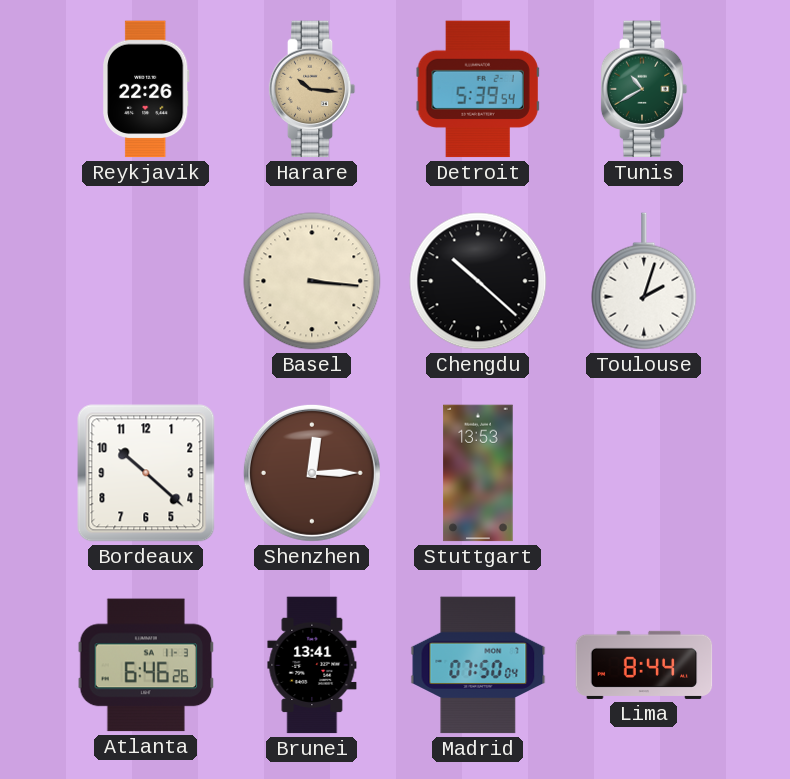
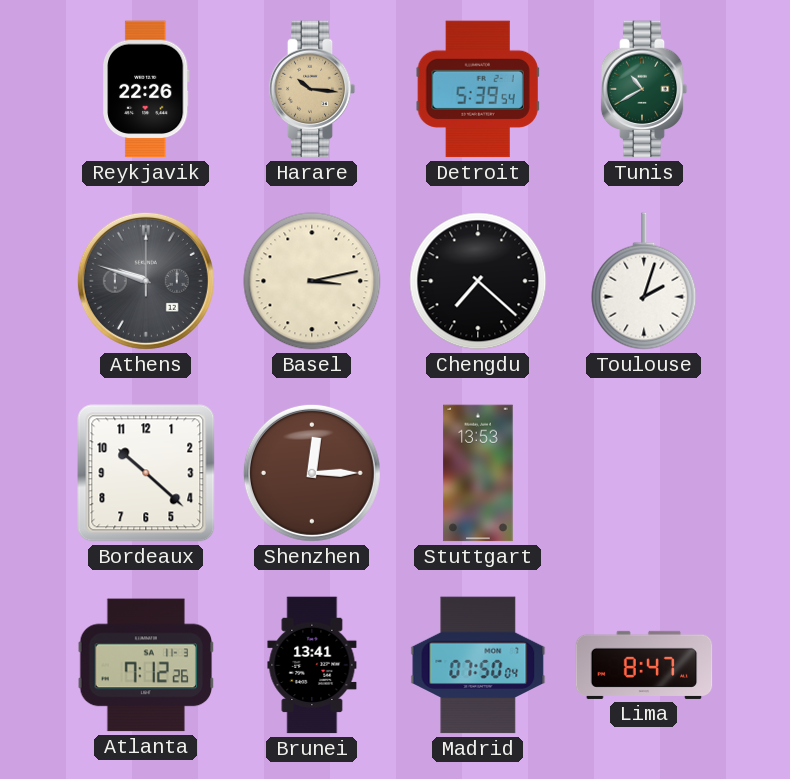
Athens: none -> 9:48
Basel: 3:16 -> 3:13
Chengdu: 10:22 -> 7:22
Atlanta: 6:46 -> 7:12
Lima: 8:44 -> 8:47
